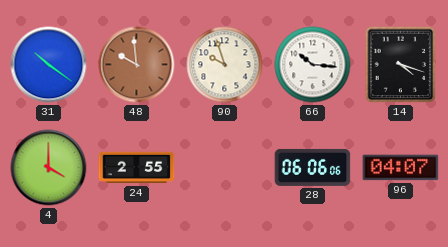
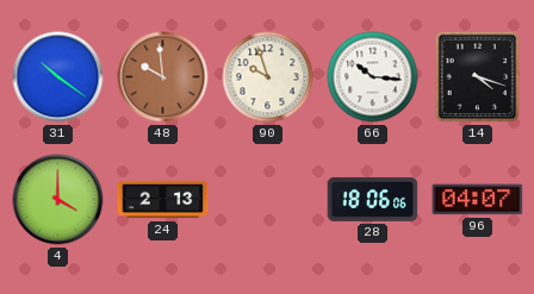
24: 2:55 -> 2:13
28: 06:06 -> 18:06
